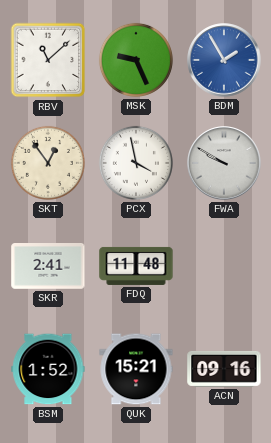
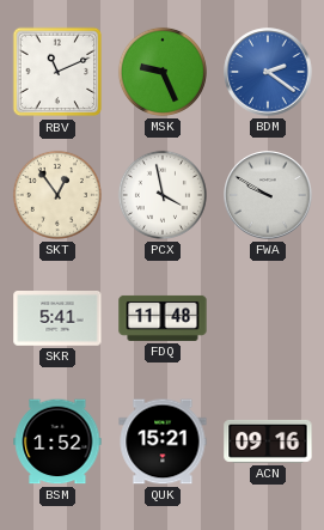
RBV: 11:08 -> 11:11
BDM: 1:55 -> 2:21
SKR: 2:41 -> 5:41
